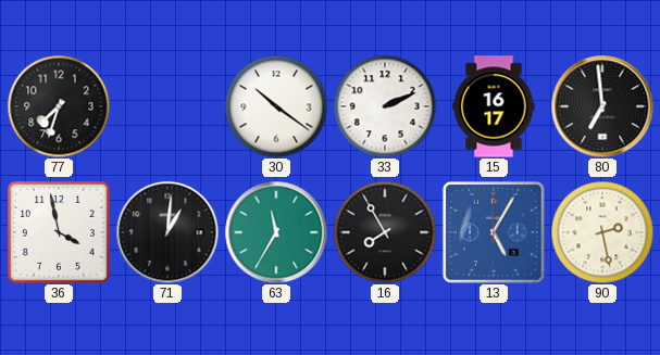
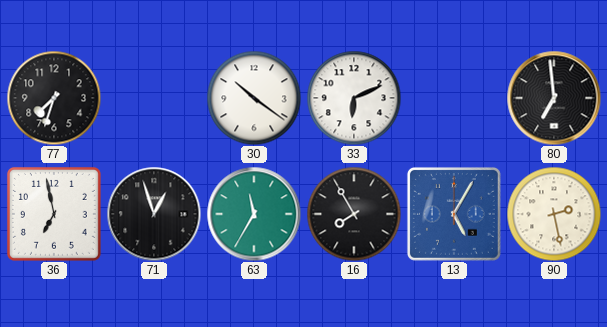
33: 2:11 -> 6:11
15: 16:17 -> none
36: 3:58 -> 6:58
71: 1:01 -> 12:57
